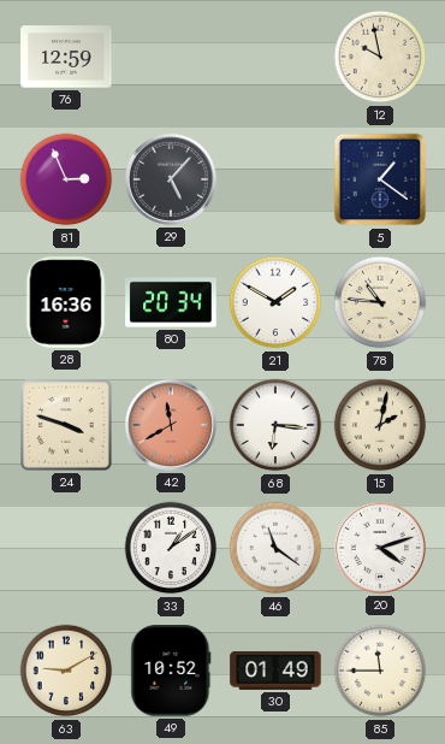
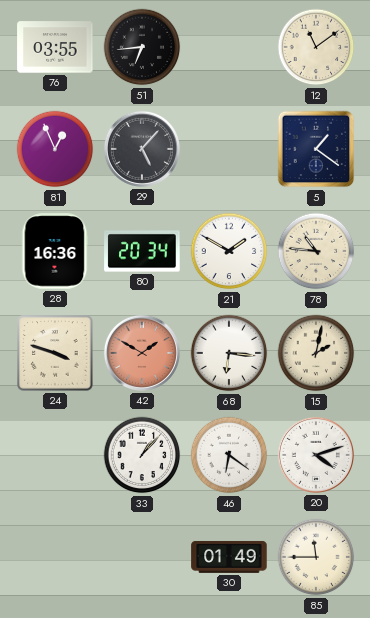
76: 12:59 -> 03:55
51: none -> 6:44
12: 9:58 -> 11:09
81: 2:56 -> 12:56
42: 11:40 -> 1:50
33: 1:09 -> 1:07
46: 11:21 -> 6:21
63: 9:10 -> none
49: 10:52 -> none
